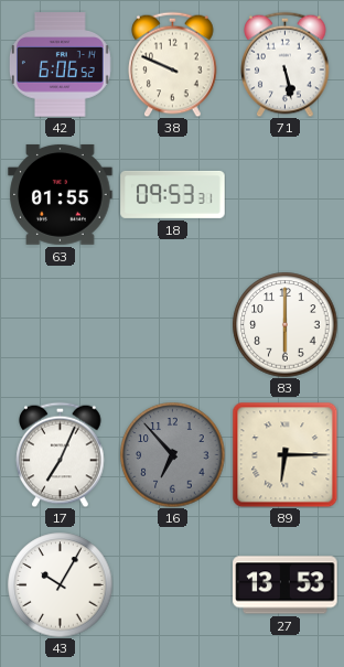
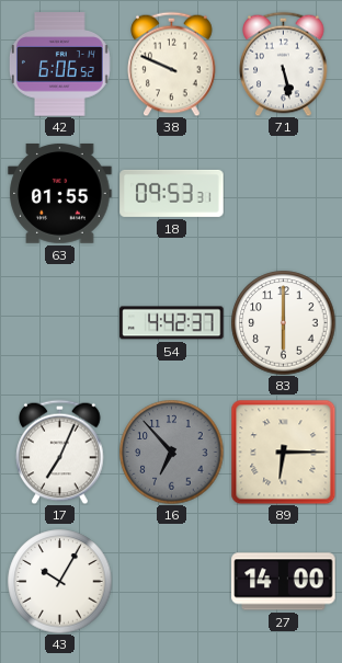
54: none -> 4:42
27: 13:53 -> 14:00
